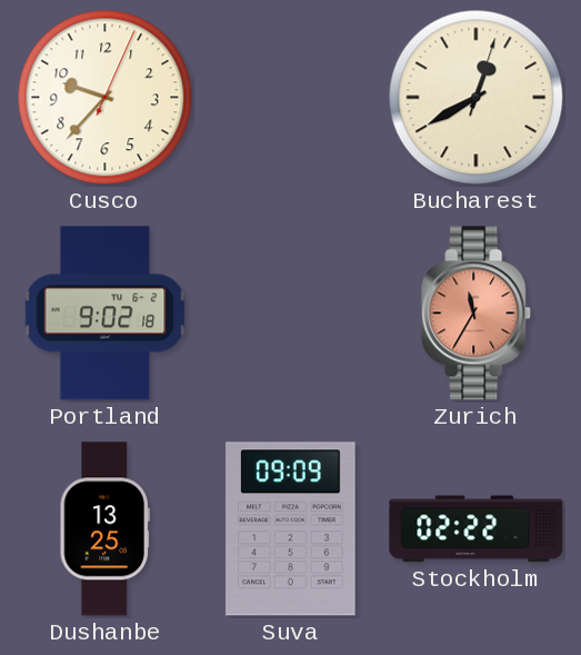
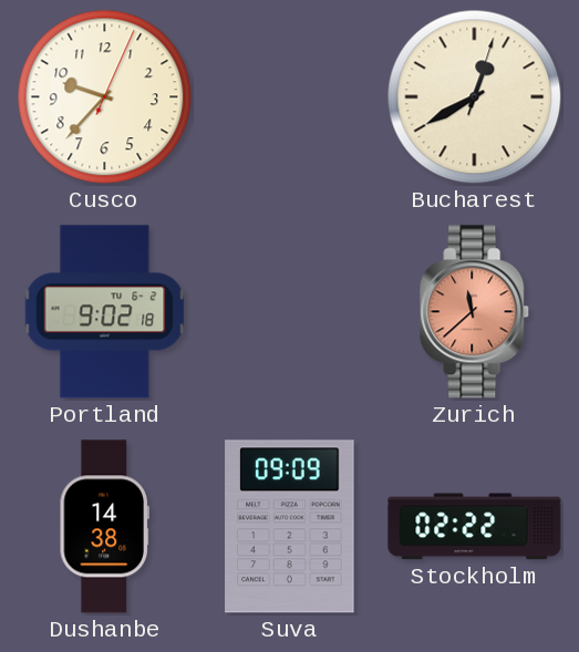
Zurich: 11:35 -> 11:38
Dushanbe: 13:25 -> 14:38
